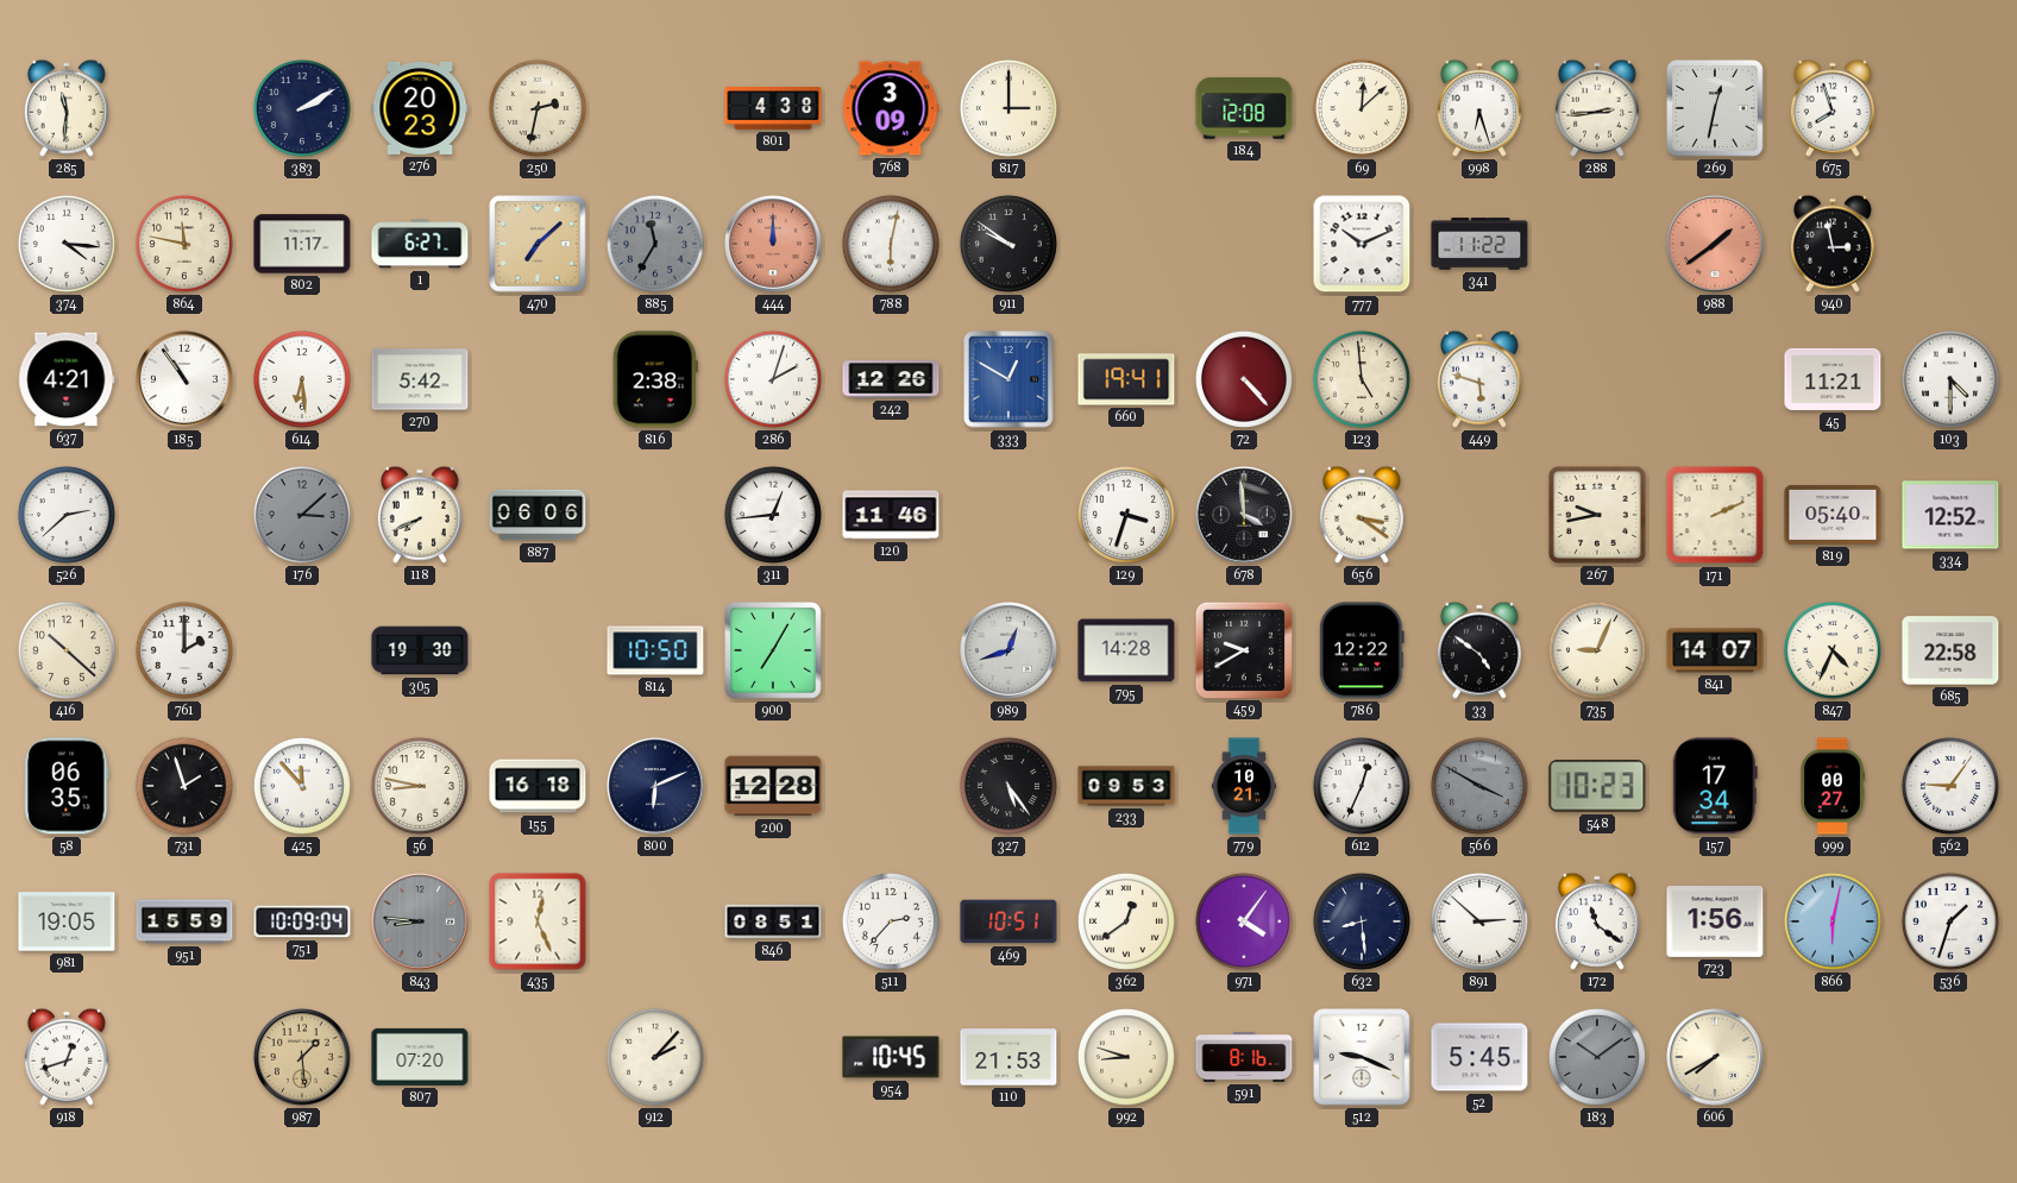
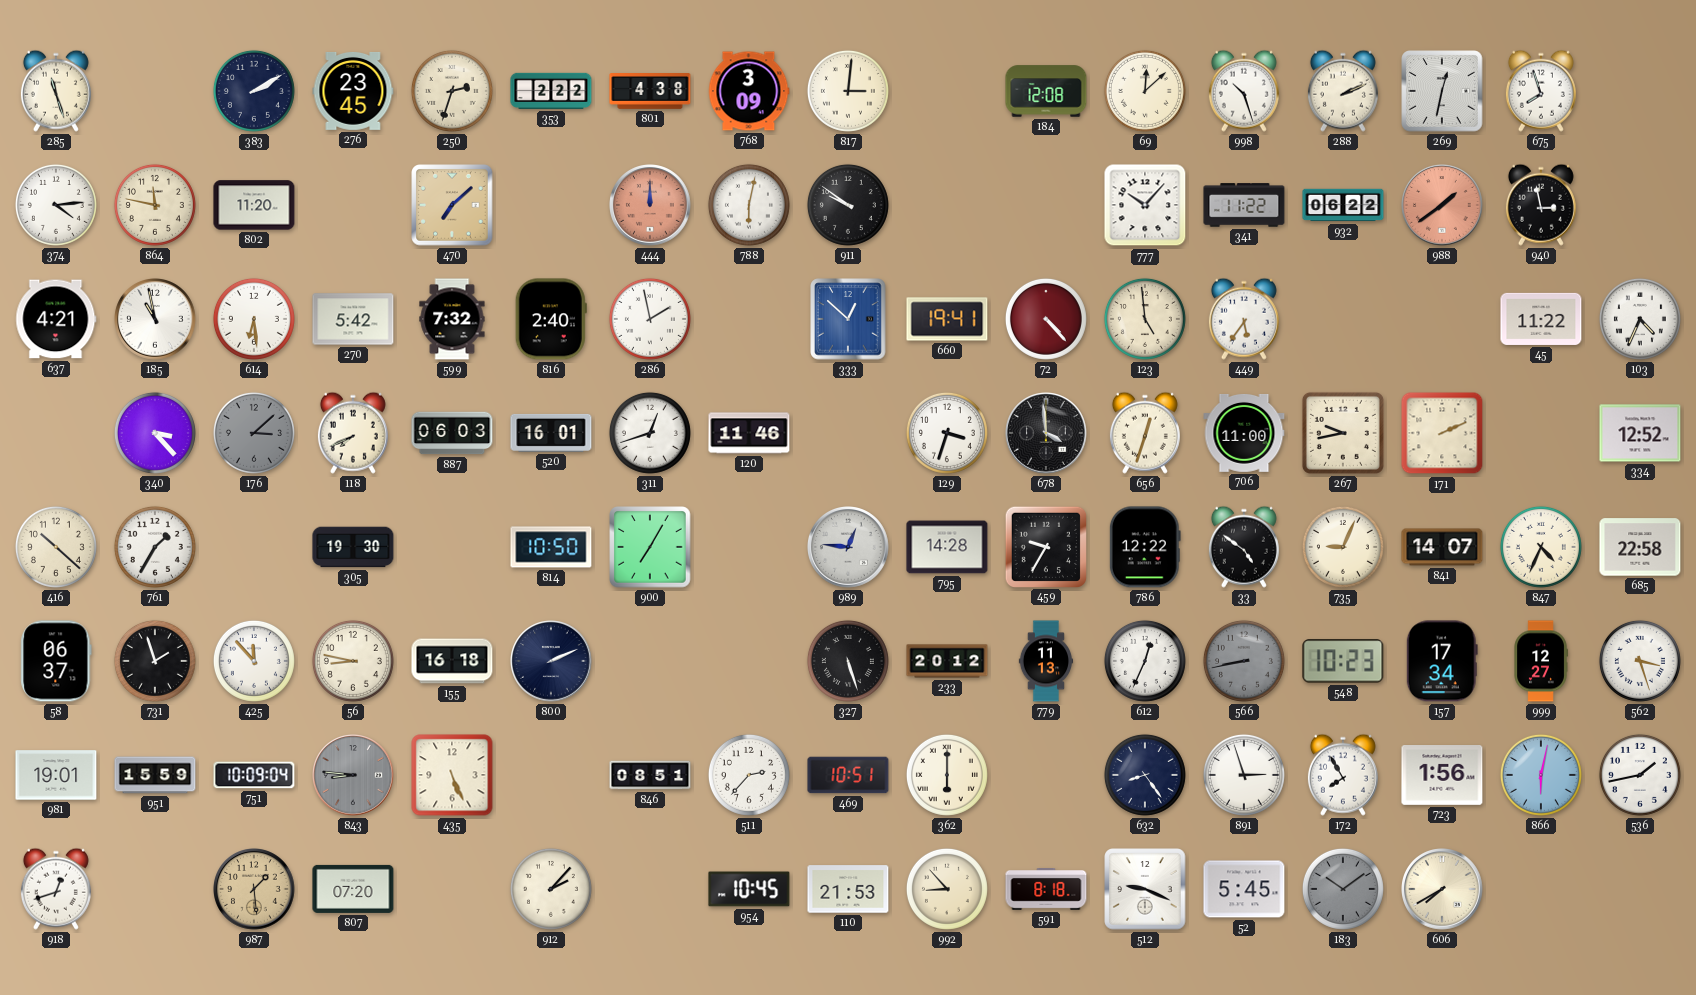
285: 11:31 -> 11:27
276: 20:23 -> 23:45
250: 2:32 -> 2:33
353: none -> 2:22
817: 3:00 -> 3:01
998: 6:27 -> 10:27
288: 2:44 -> 2:11
374: 4:16 -> 4:14
802: 11:17 -> 11:20
1: 6:27 -> none
885: 11:35 -> none
777: 10:11 -> 10:07
932: none -> 06:22
185: 10:54 -> 10:58
599: none -> 7:32
816: 2:38 -> 2:40
286: 2:03 -> 1:58
242: 12:26 -> none
333: 12:50 -> 12:52
449: 5:48 -> 5:36
45: 11:21 -> 11:22
103: 4:30 -> 4:34
526: 2:38 -> none
340: none -> 3:23
887: 06:06 -> 06:03
520: none -> 16:01
311: 12:44 -> 12:42
656: 3:21 -> 12:33
706: none -> 11:00
819: 05:40 -> none
761: 2:00 -> 1:35
989: 12:42 -> 12:46
459: 9:40 -> 9:35
58: 06:35 -> 06:37
800: 6:11 -> 2:11
200: 12:28 -> none
327: 5:24 -> 5:27
233: 09:53 -> 20:12
779: 10:21 -> 11:13
566: 3:50 -> 8:43
999: 00:27 -> 12:27
562: 9:06 -> 3:27
981: 19:05 -> 19:01
435: 12:26 -> 5:26
362: 12:39 -> 6:00
971: 4:06 -> none
632: 8:29 -> 8:24
891: 2:52 -> 2:57
172: 11:21 -> 7:55
536: 1:33 -> 1:43
992: 8:48 -> 8:53
591: 8:16 -> 8:18
